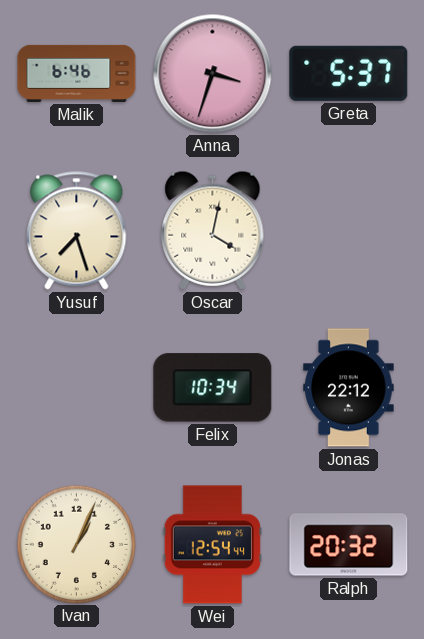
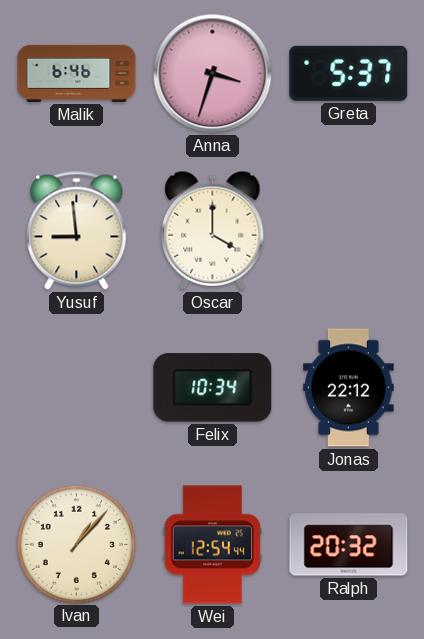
Yusuf: 7:27 -> 8:59
Oscar: 4:02 -> 4:00
Ivan: 1:04 -> 1:07
